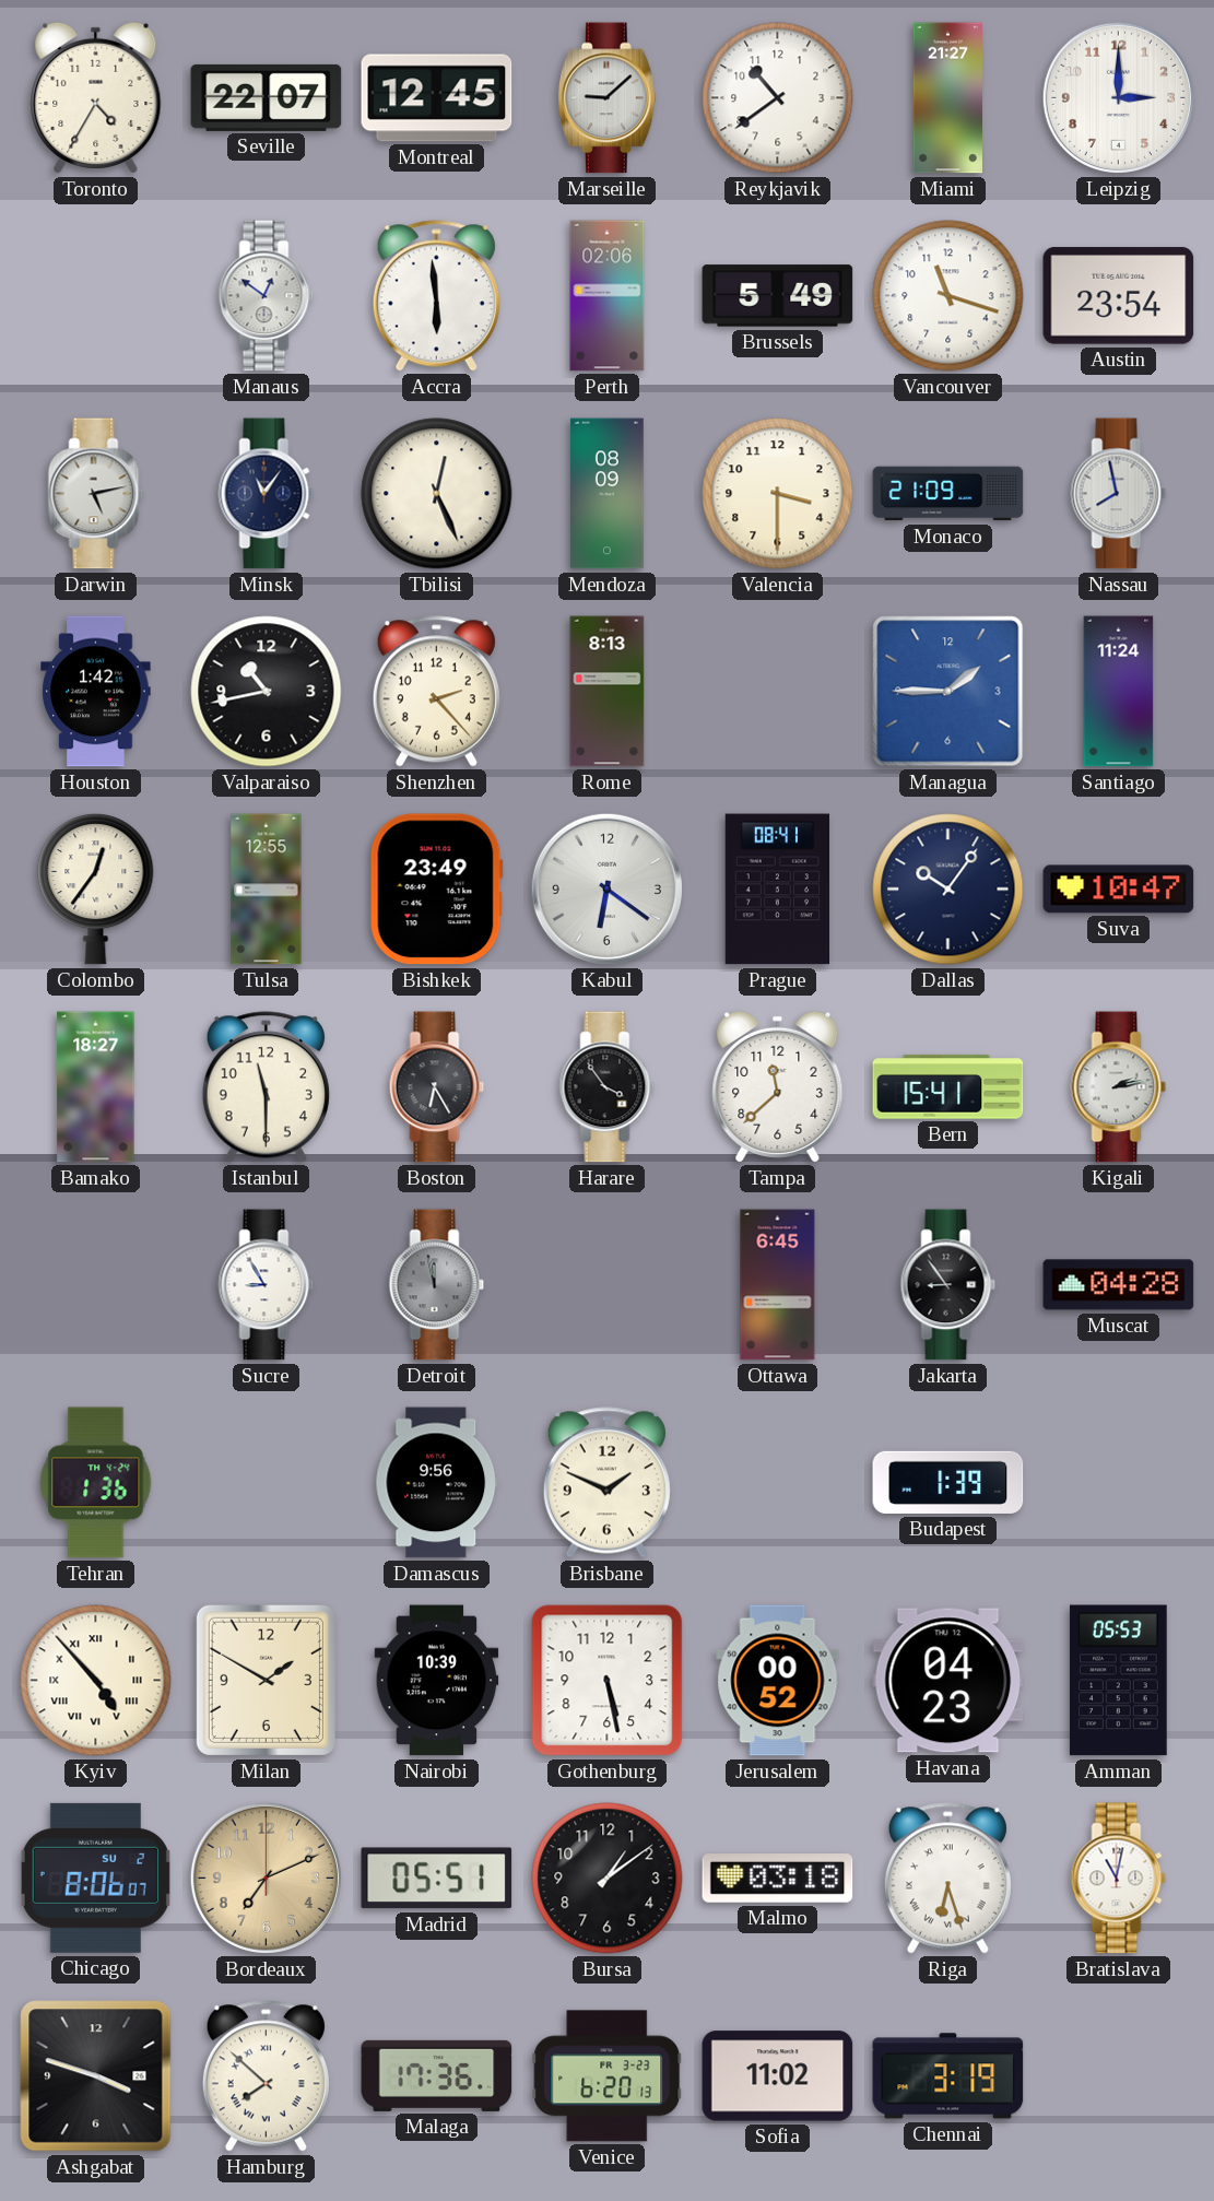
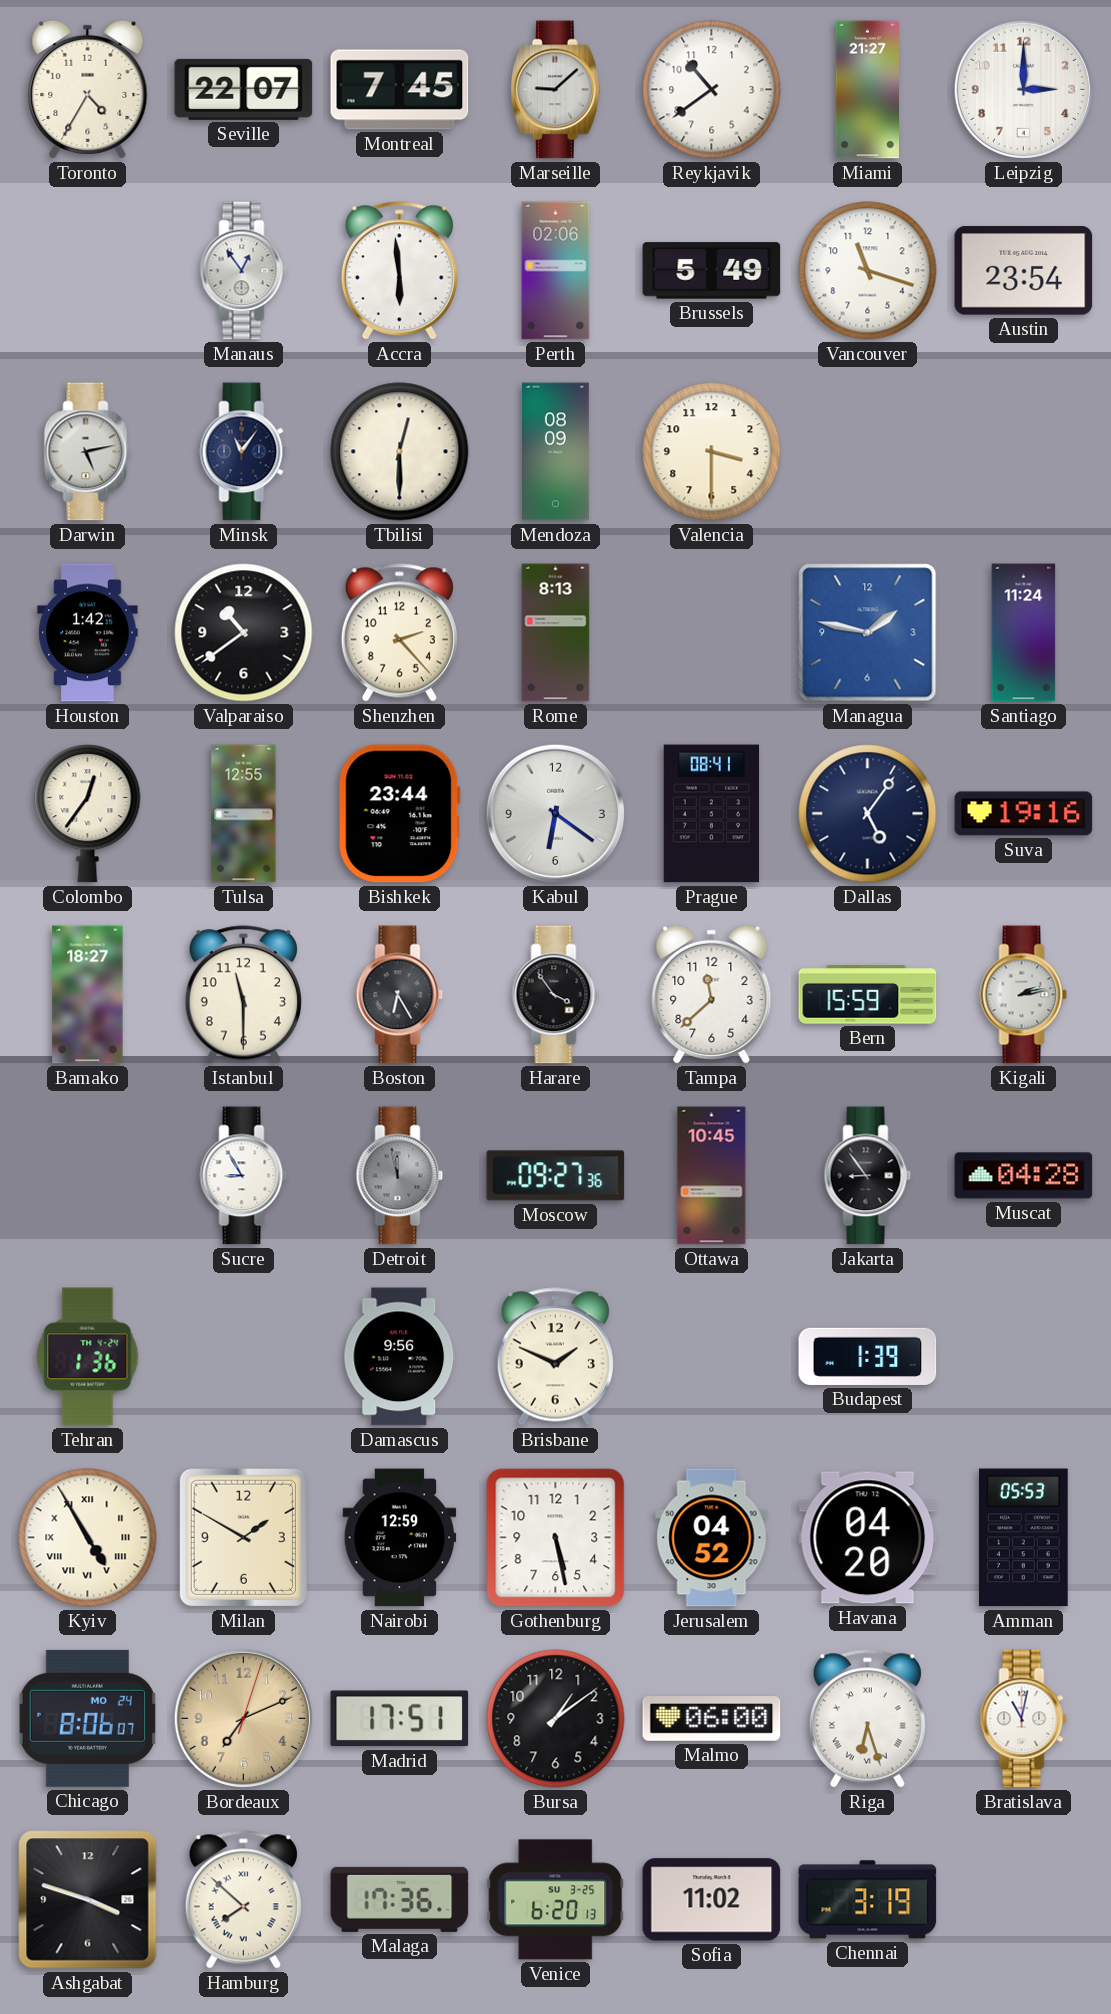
Montreal: 12:45 -> 7:45
Manaus: 12:51 -> 12:54
Tbilisi: 12:26 -> 12:30
Monaco: 21:09 -> none
Nassau: 7:58 -> none
Valparaiso: 10:43 -> 10:39
Managua: 1:45 -> 1:47
Bishkek: 23:49 -> 23:44
Dallas: 10:06 -> 5:06
Suva: 10:47 -> 19:16
Bern: 15:41 -> 15:59
Moscow: none -> 09:27
Ottawa: 6:45 -> 10:45
Kyiv: 4:53 -> 4:55
Nairobi: 10:39 -> 12:59
Jerusalem: 00:52 -> 04:52
Havana: 04:23 -> 04:20
Chicago date: SU 2 -> MO 24
Bordeaux: 7:11:00 -> 7:11:03
Madrid: 05:51 -> 17:51
Malmo: 03:18 -> 06:00
Venice date: FR 3-23 -> SU 3-25
